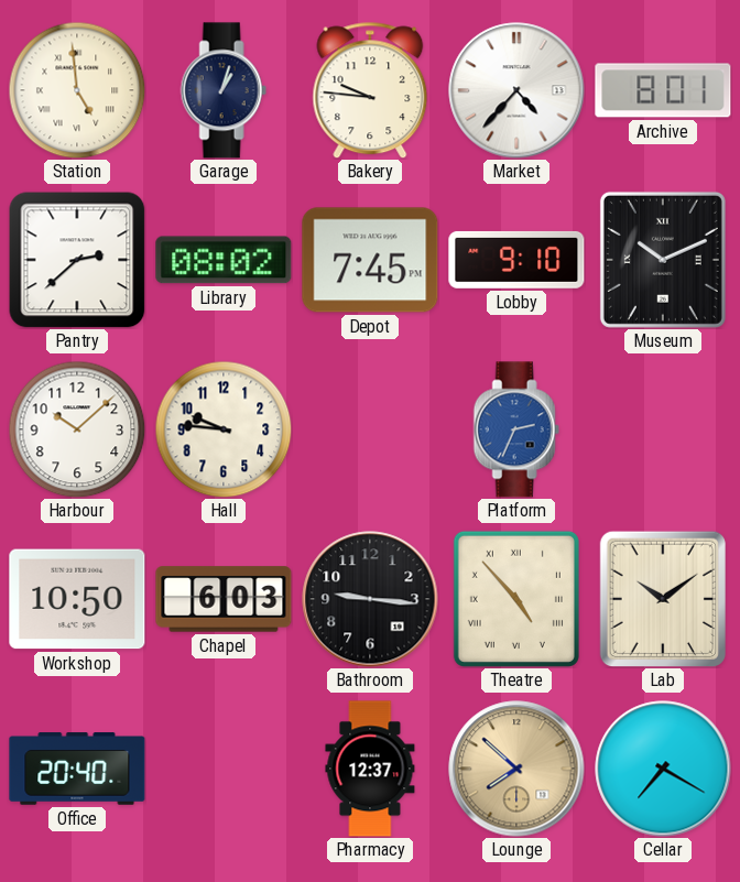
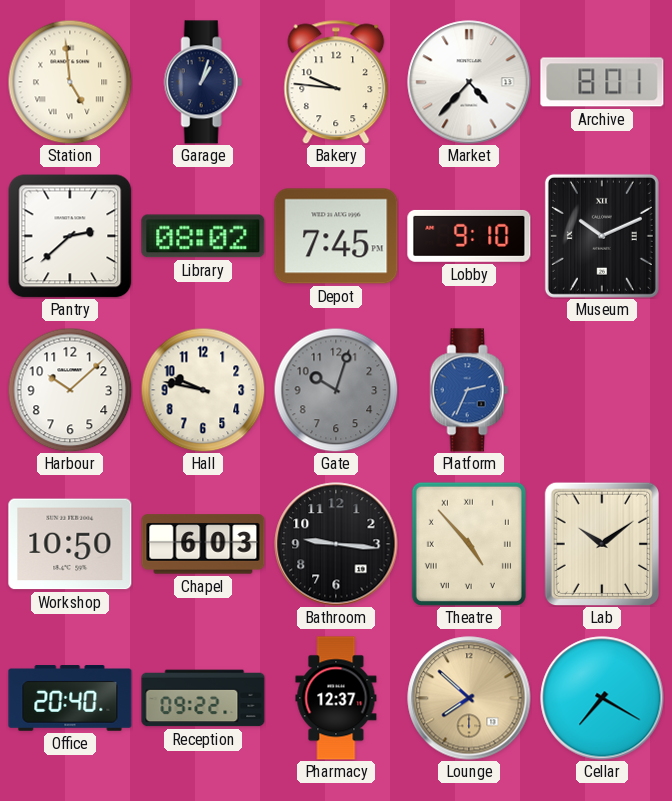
Hall: 9:46 -> 9:47
Gate: none -> 10:03
Reception: none -> 09:22
